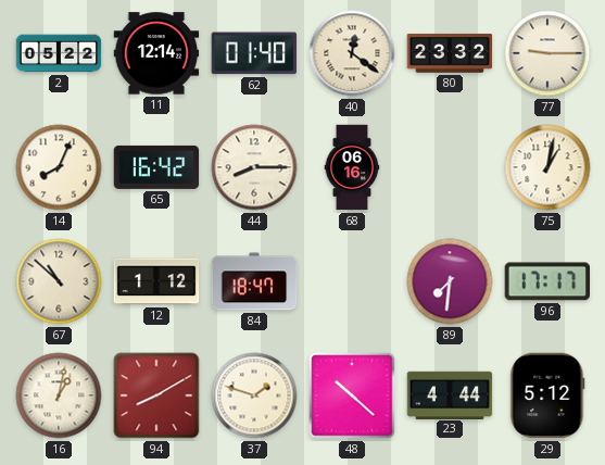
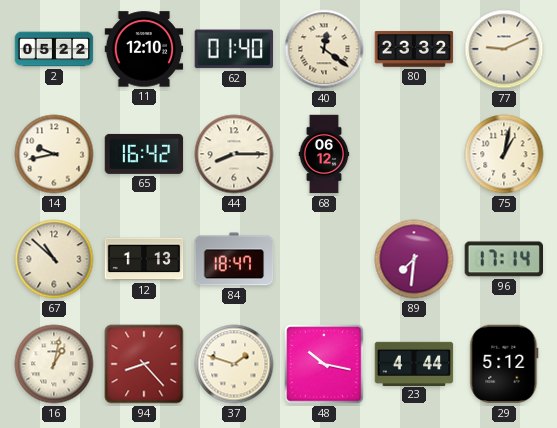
11: 12:14 -> 12:10
77: 9:15 -> 9:11
14: 8:04 -> 9:43
68: 06:16 -> 06:12
12: 1:12 -> 1:13
96: 17:17 -> 17:14
94: 8:10 -> 8:23
48: 10:22 -> 10:17
